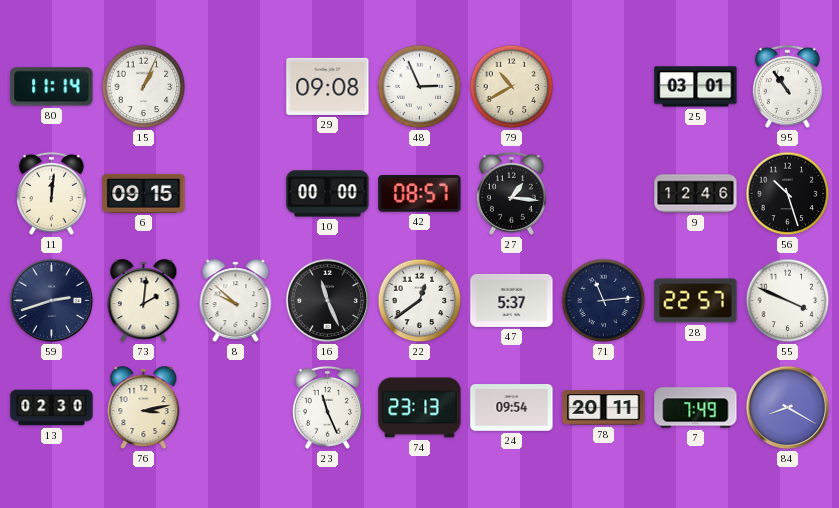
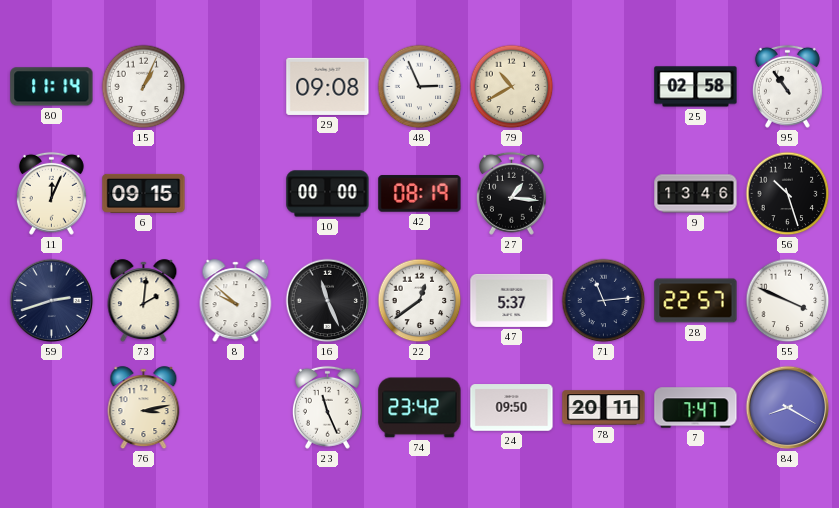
25: 03:01 -> 02:58
11: 12:01 -> 12:04
42: 08:57 -> 08:19
9: 12:46 -> 13:46
13: 02:30 -> none
74: 23:13 -> 23:42
24: 09:54 -> 09:50
7: 7:49 -> 7:47
